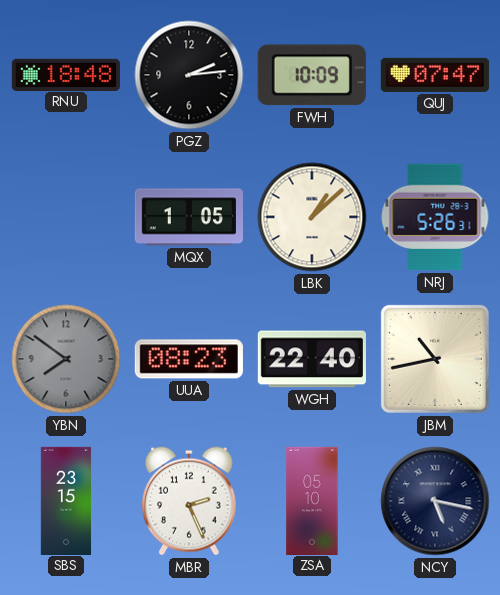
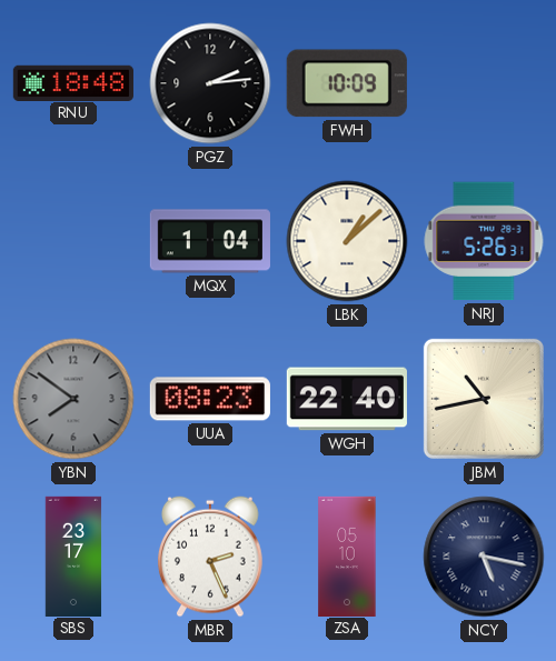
QUJ: 07:47 -> none
MQX: 1:05 -> 1:04
SBS: 23:15 -> 23:17
